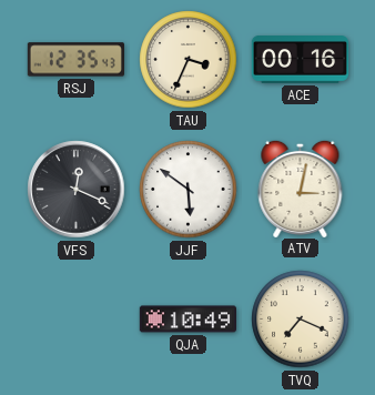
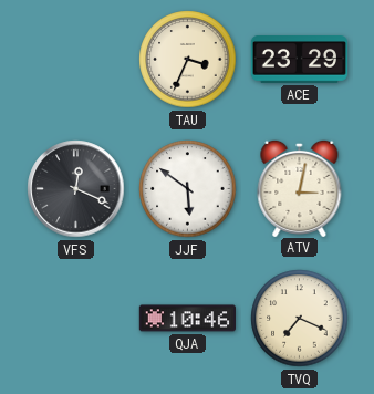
RSJ: 12:35 -> none
ACE: 00:16 -> 23:29
QJA: 10:49 -> 10:46
